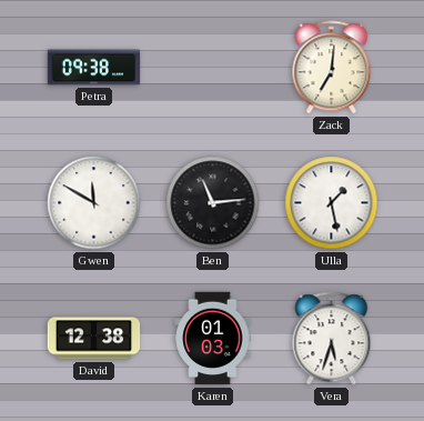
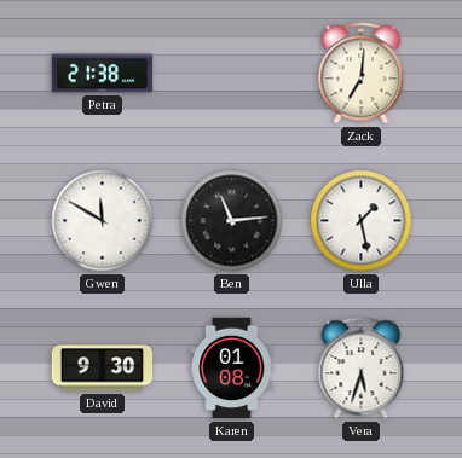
Petra: 09:38 -> 21:38
David: 12:38 -> 9:30
Karen: 01:03 -> 01:08
